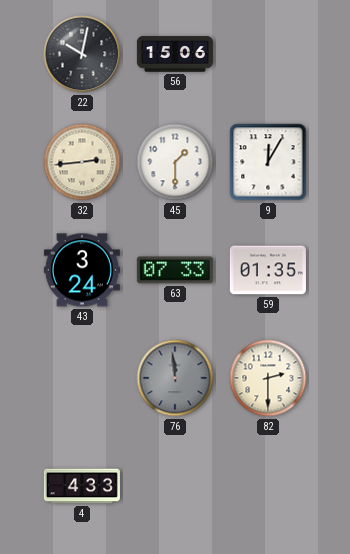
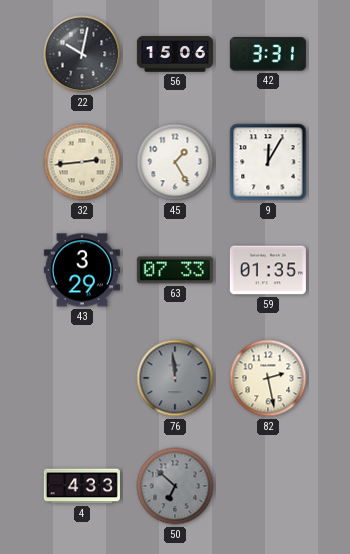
42: none -> 3:31
45: 1:30 -> 1:25
43: 3:24 -> 3:29
82: 2:30 -> 2:28
50: none -> 6:52
